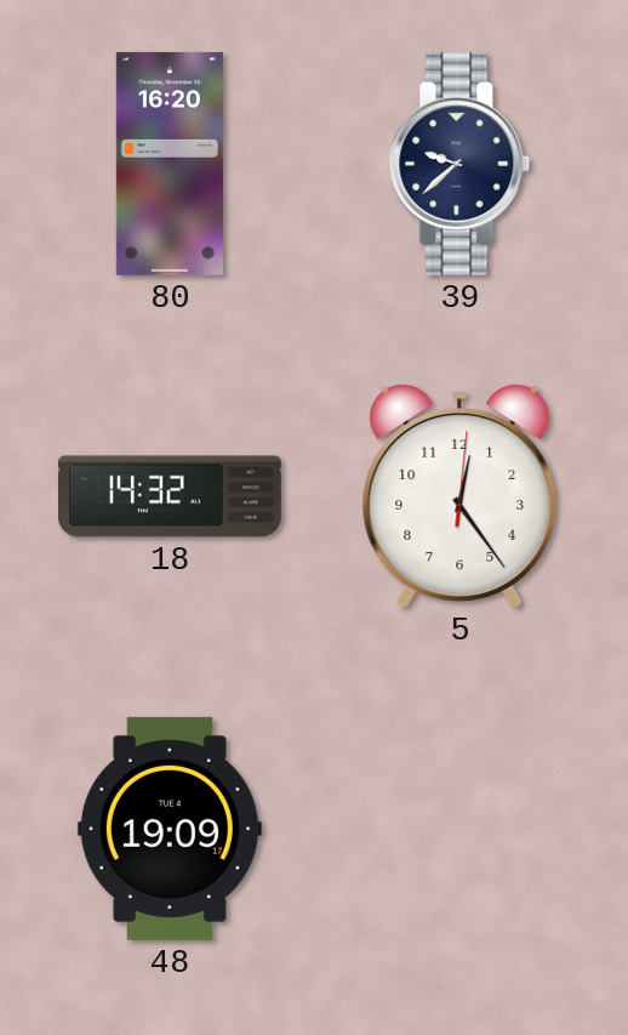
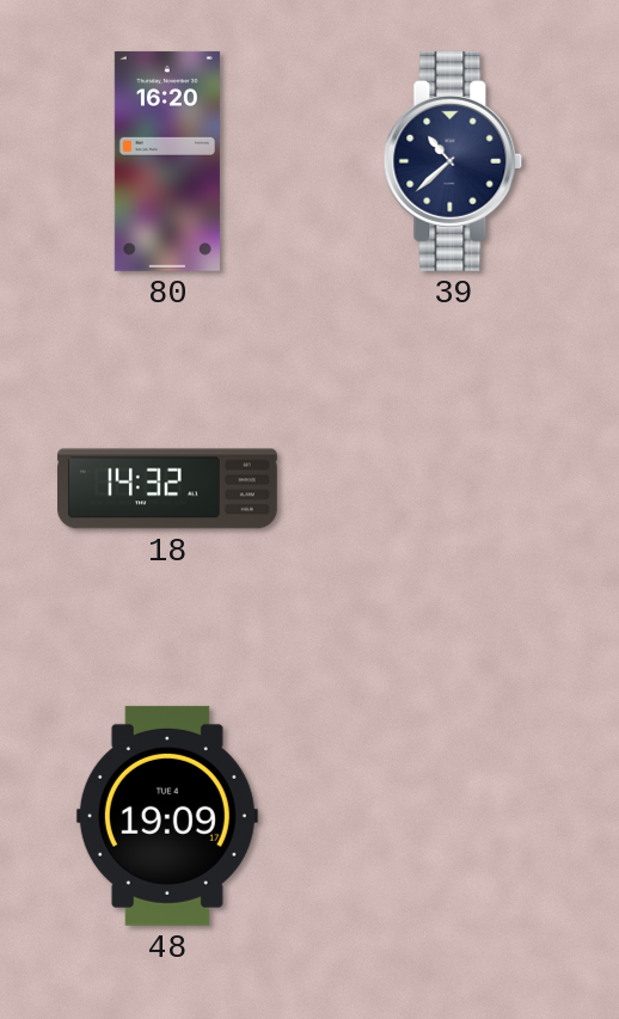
39: 9:38 -> 10:38
5: 12:24 -> none
